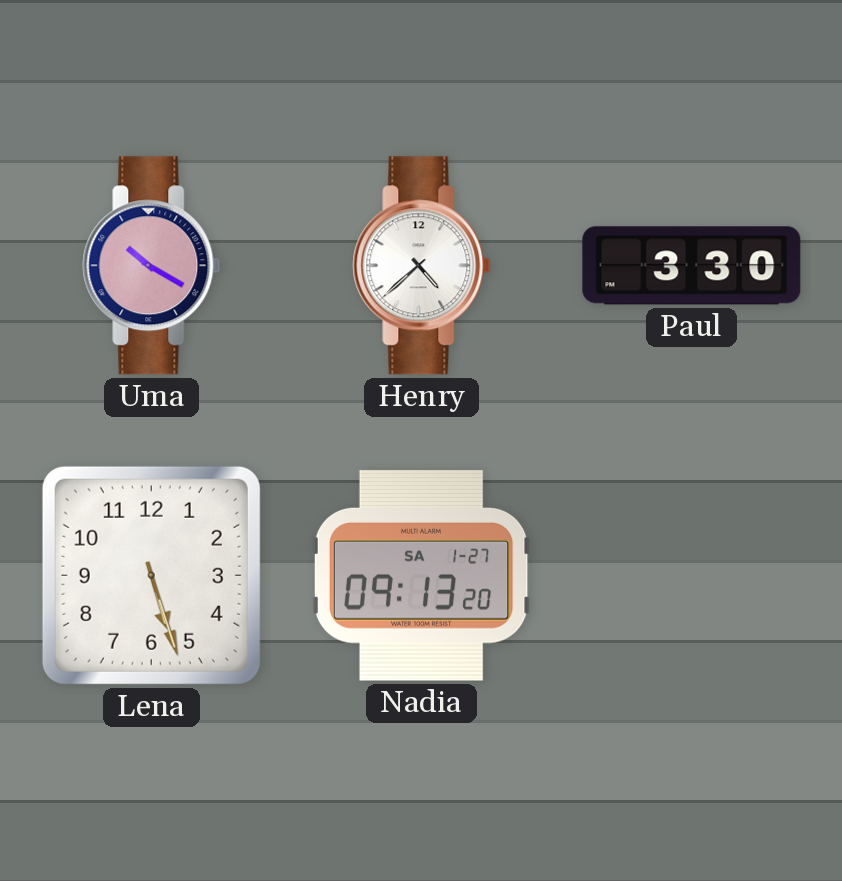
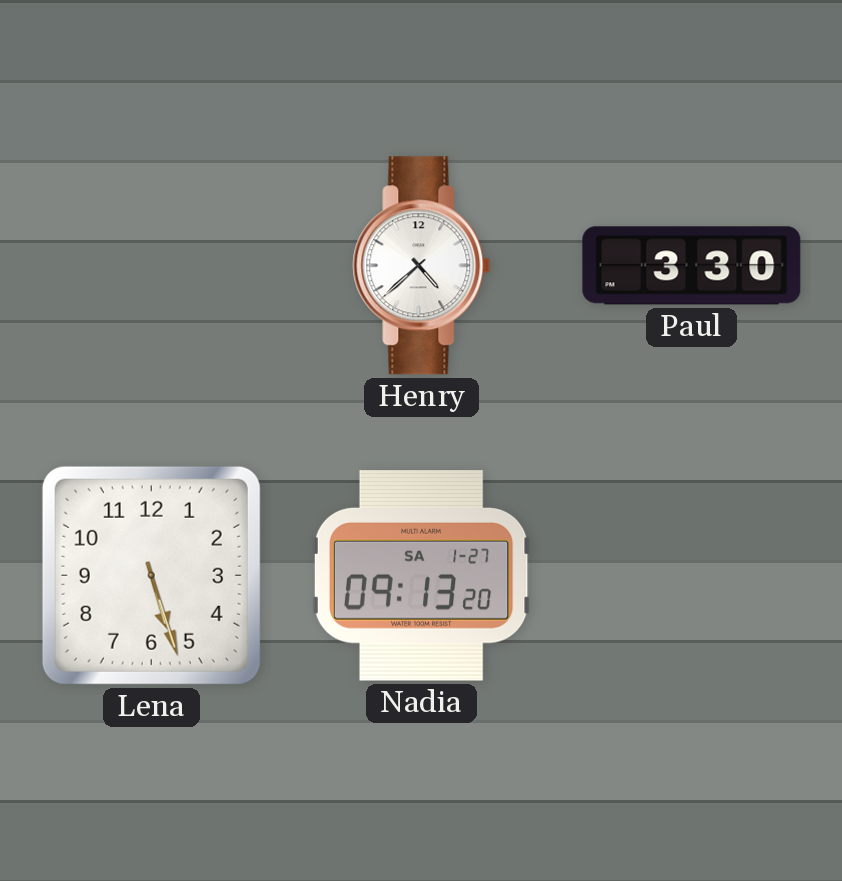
Uma: 10:20 -> none
